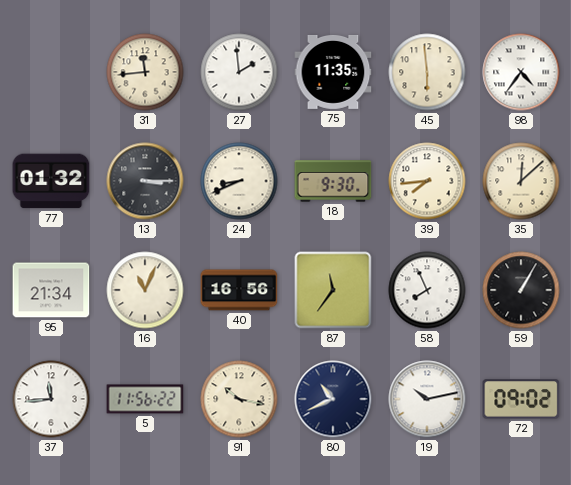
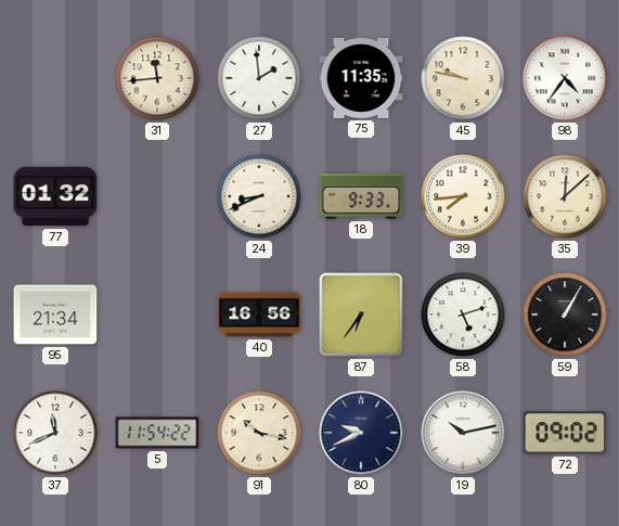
45: 5:59 -> 9:47
13: 3:15 -> none
18: 9:30 -> 9:33
16: 11:04 -> none
87: 11:36 -> 6:36
58: 7:56 -> 5:12
37: 11:44 -> 11:41
5: 11:56 -> 11:54
80: 10:41 -> 9:41
